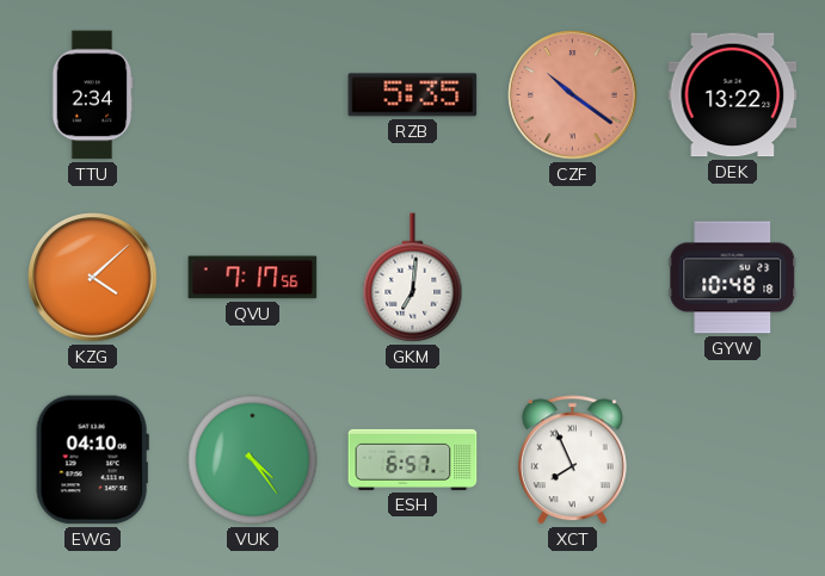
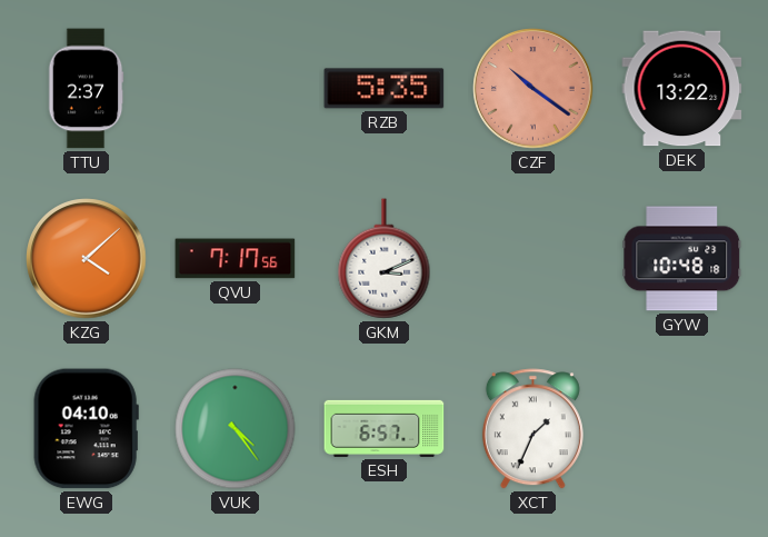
TTU: 2:34 -> 2:37
GKM: 7:01 -> 3:11
XCT: 7:56 -> 1:34
